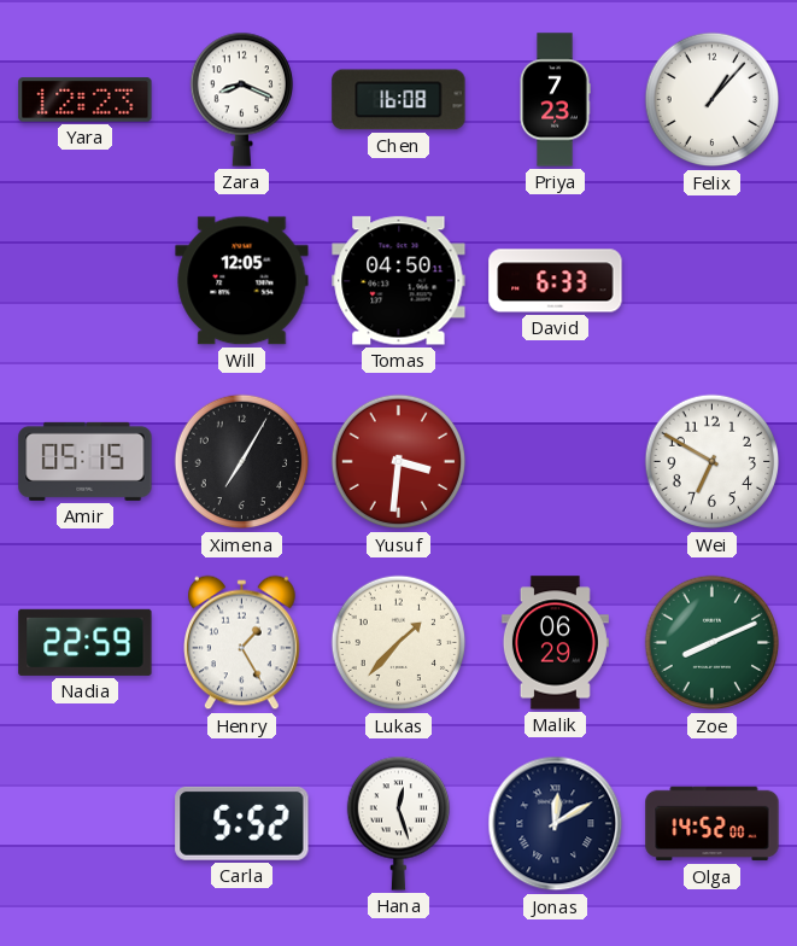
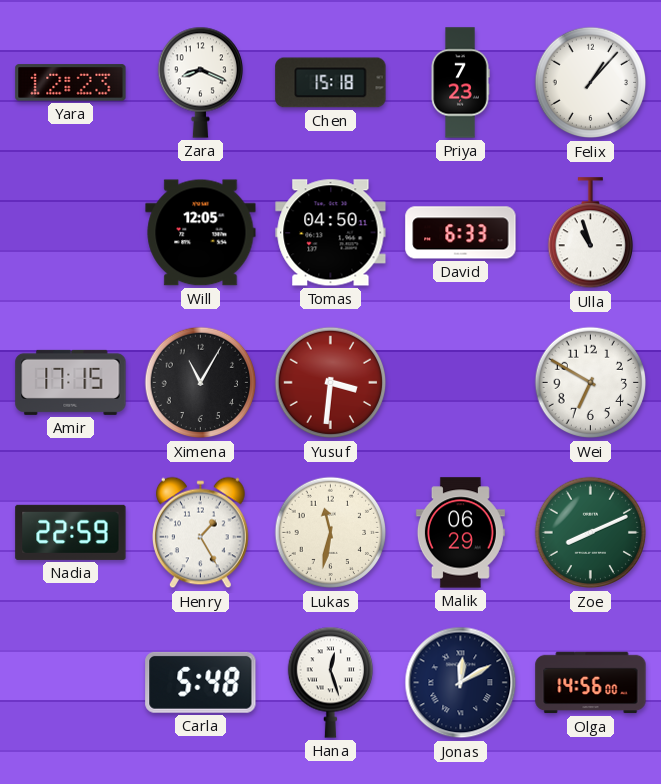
Chen: 16:08 -> 15:18
Ulla: none -> 10:57
Amir: 05:15 -> 17:15
Ximena: 7:05 -> 11:05
Lukas: 1:37 -> 11:32
Carla: 5:52 -> 5:48
Olga: 14:52 -> 14:56
